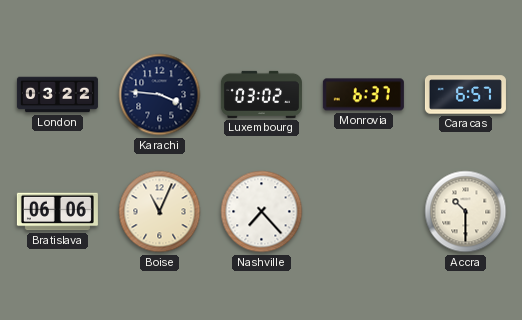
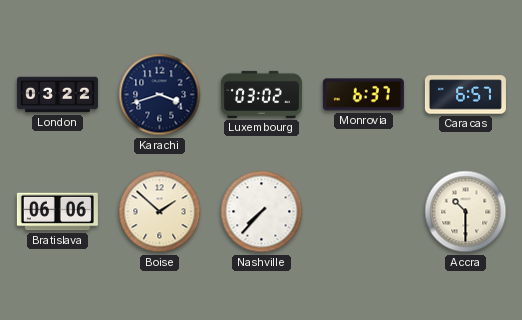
Karachi: 3:46 -> 3:42
Boise: 11:04 -> 1:52
Nashville: 7:23 -> 7:37
